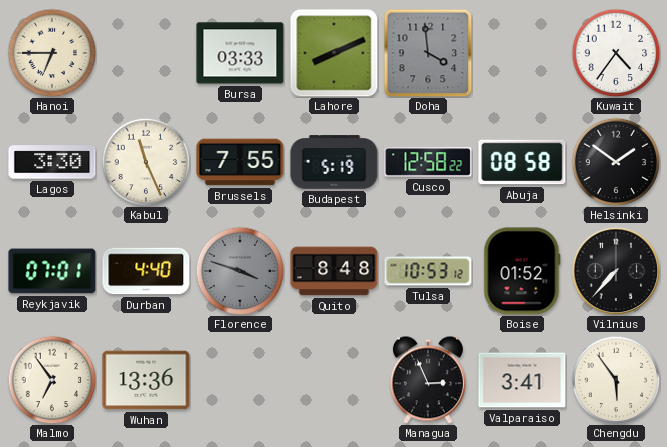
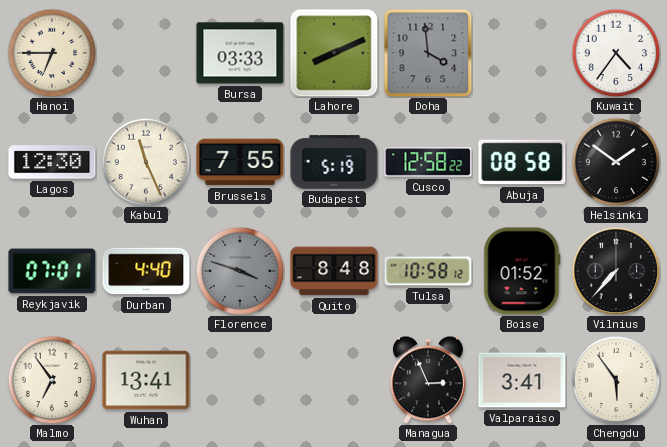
Lagos: 3:30 -> 12:30
Tulsa: 10:53 -> 10:58
Wuhan: 13:36 -> 13:41
